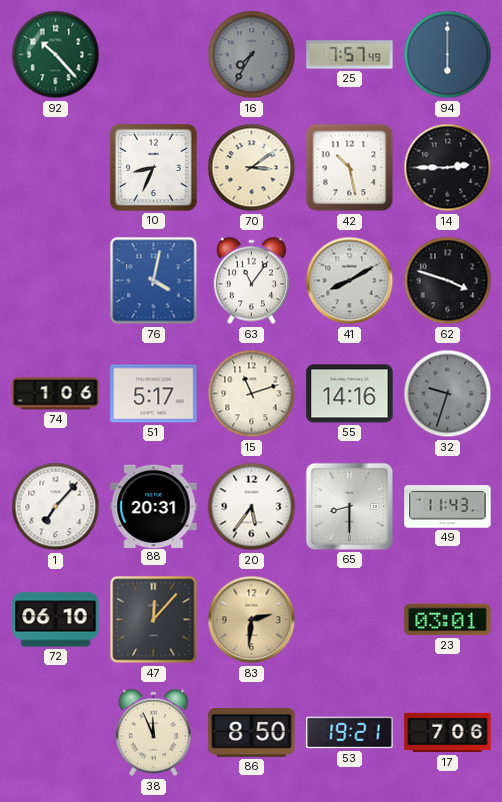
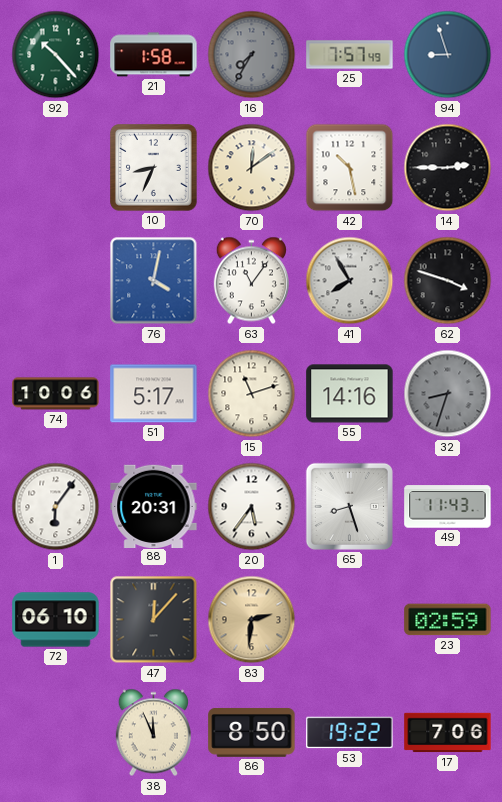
21: none -> 1:58
94: 6:00 -> 8:57
70: 3:09 -> 12:09
41: 8:10 -> 7:55
74: 1:06 -> 10:06
32: 9:33 -> 8:33
1: 7:07 -> 6:06
65: 8:30 -> 8:27
23: 03:01 -> 02:59
53: 19:21 -> 19:22
